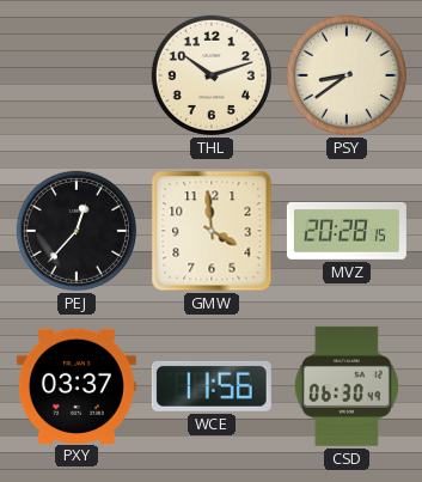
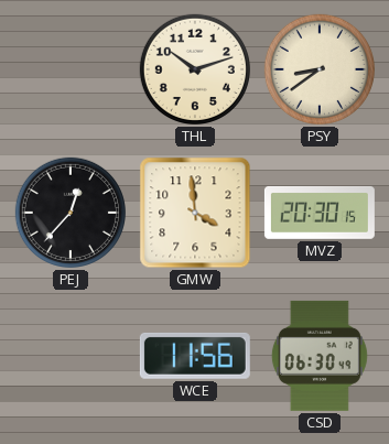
MVZ: 20:28 -> 20:30
PXY: 03:37 -> none
